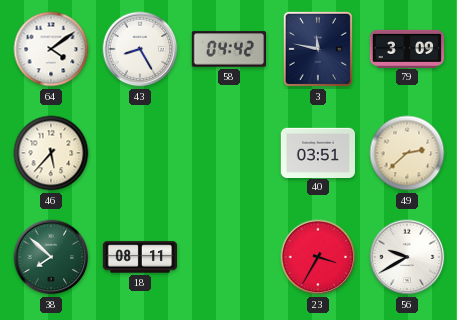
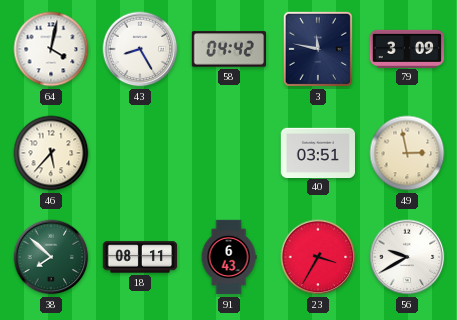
64: 4:09 -> 4:02
49: 2:38 -> 2:58
91: none -> 6:43
